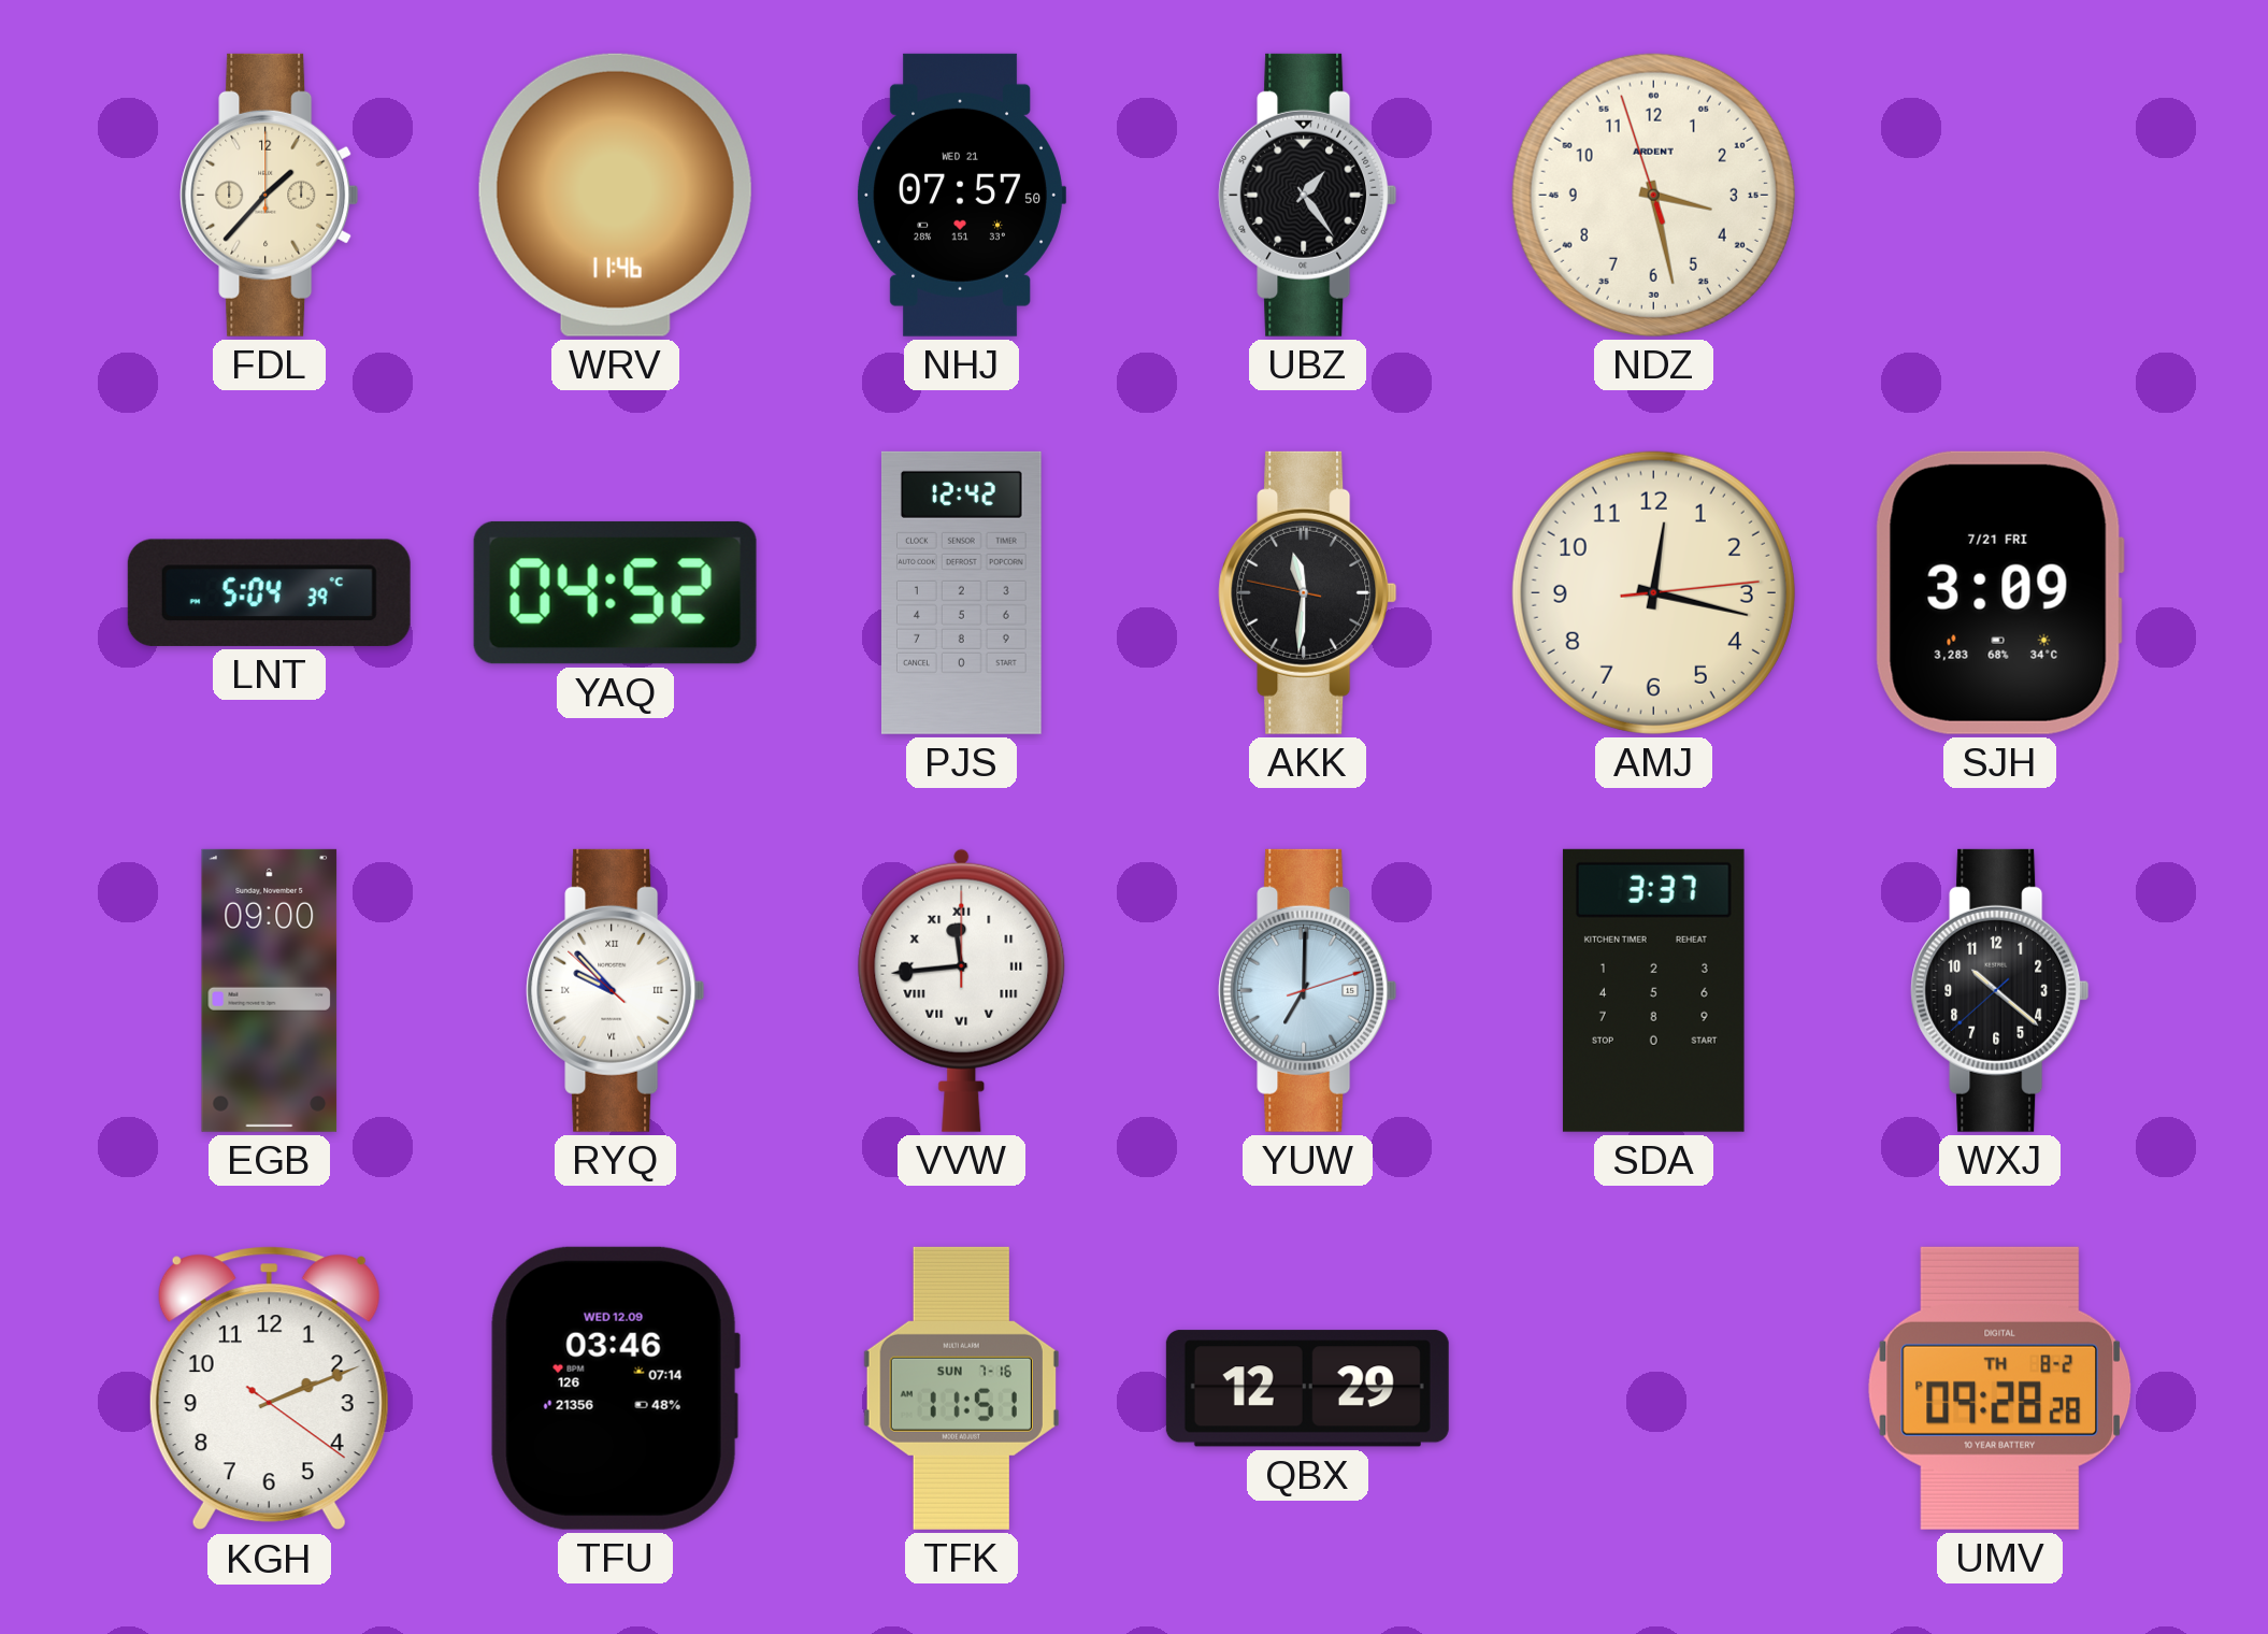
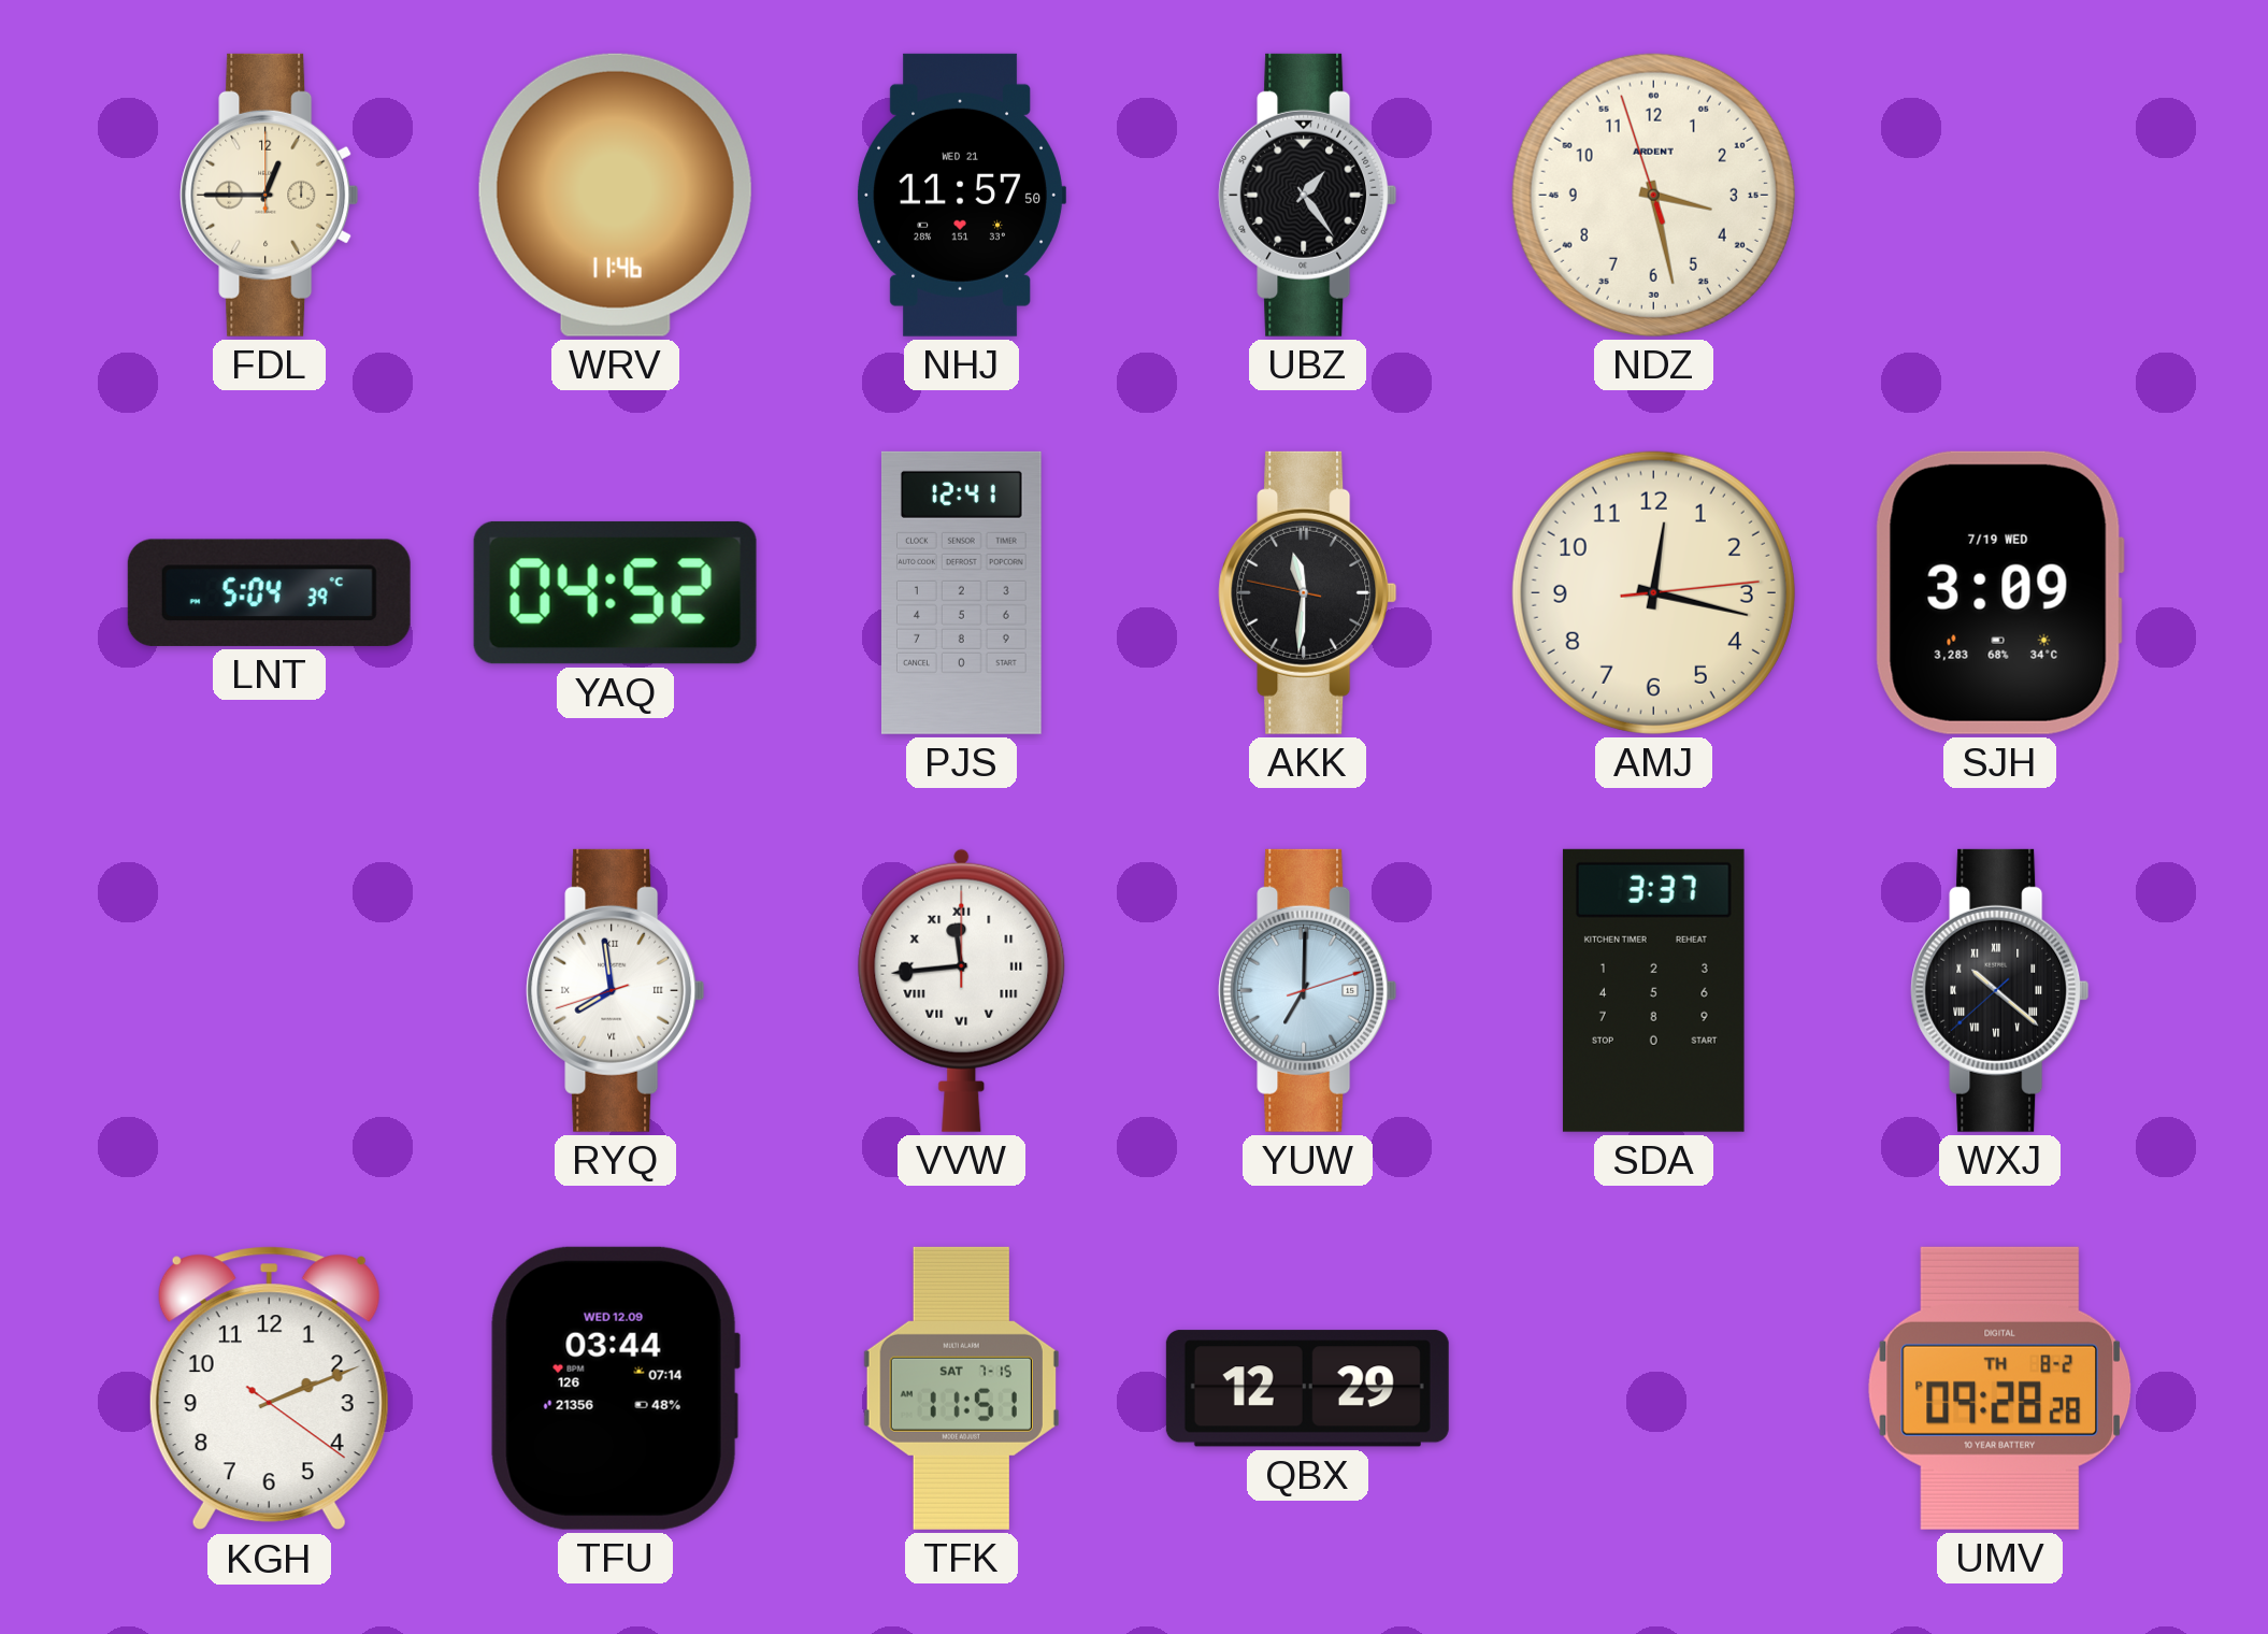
FDL: 1:37 -> 12:45
NHJ: 07:57 -> 11:57
PJS: 12:42 -> 12:41
SJH date: 7/21 FRI -> 7/19 WED
EGB: 09:00 -> none
RYQ: 9:52 -> 7:58
WXJ numerals: Arabic -> Roman
TFU: 03:46 -> 03:44
TFK date: SUN 7-16 -> SAT 7-15
